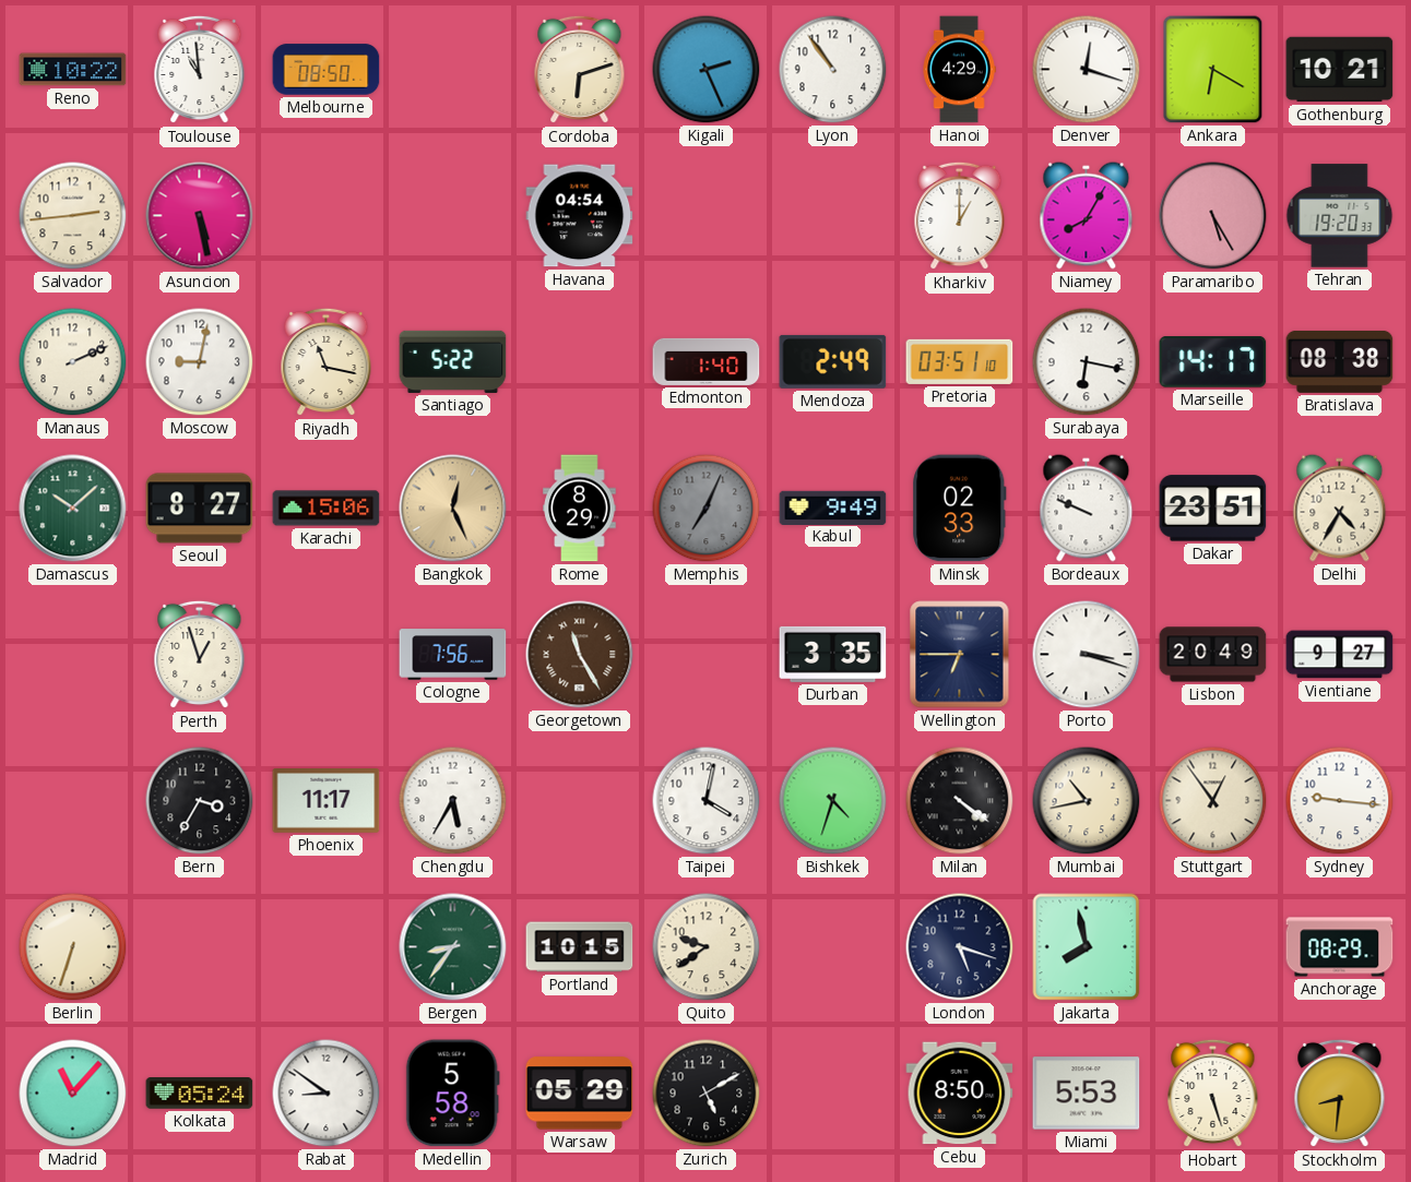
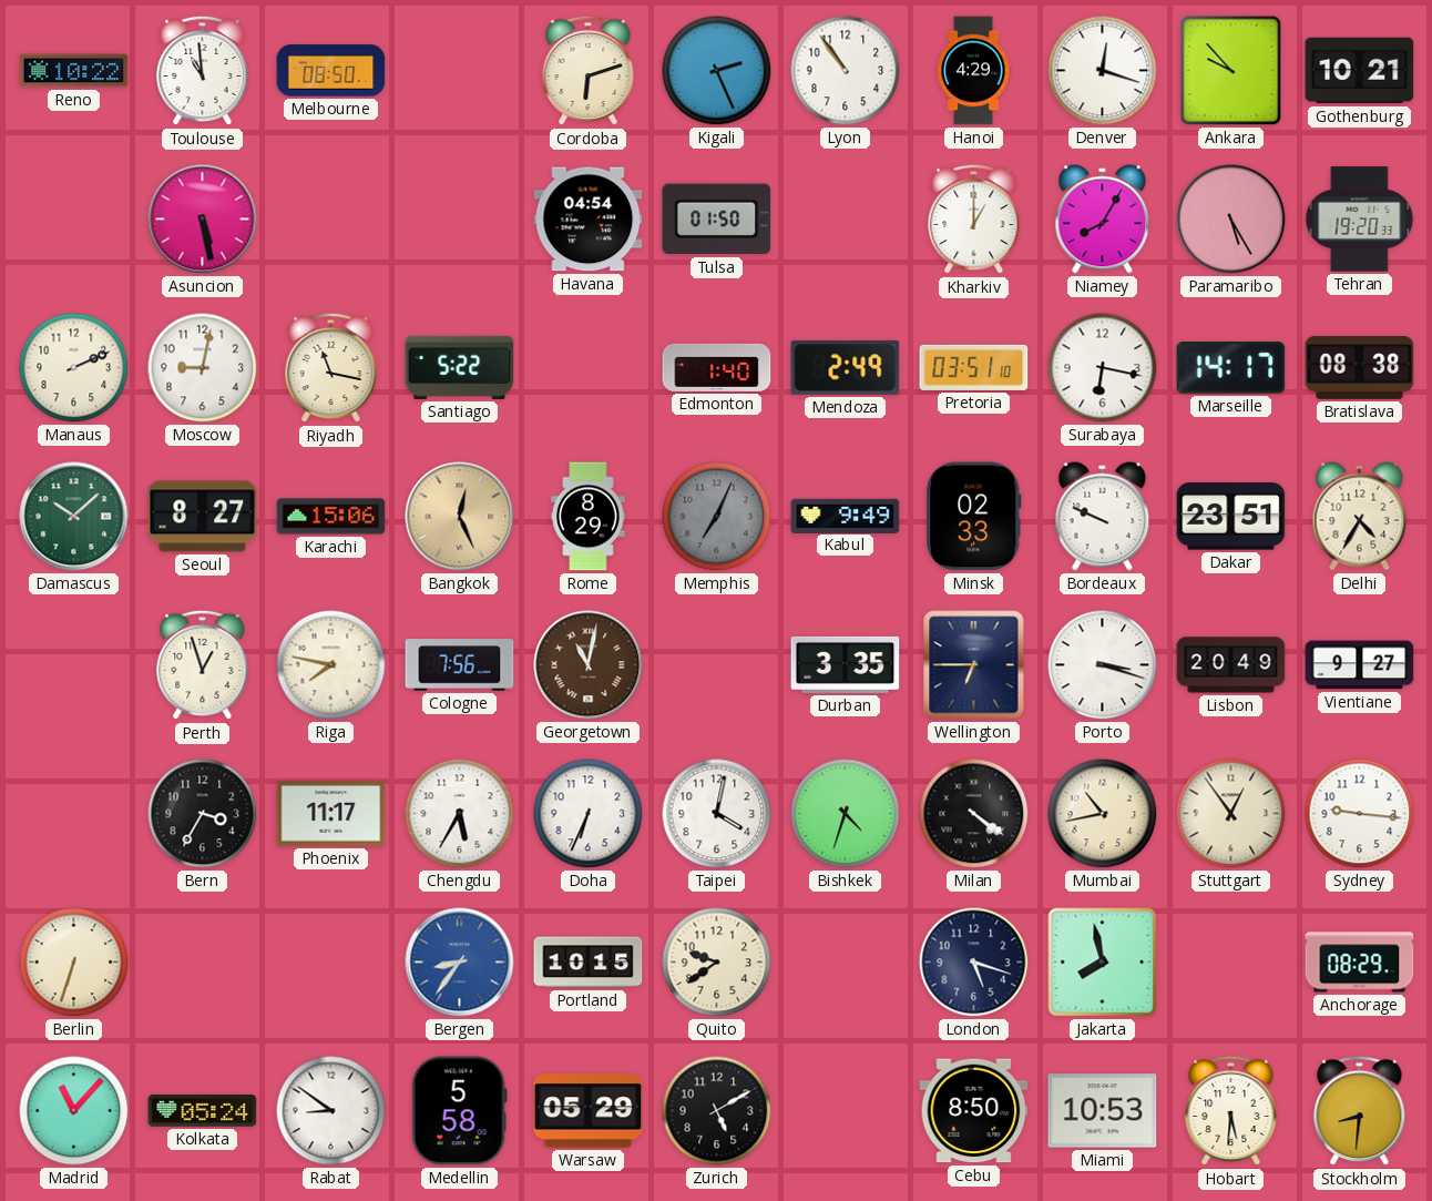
Ankara: 6:20 -> 9:53
Salvador: 2:44 -> none
Tulsa: none -> 01:50
Riga: none -> 7:47
Georgetown: 11:25 -> 11:02
Doha: none -> 6:34
Bergen dial: green -> blue
Miami: 5:53 -> 10:53
Hobart: 5:27 -> 5:31
